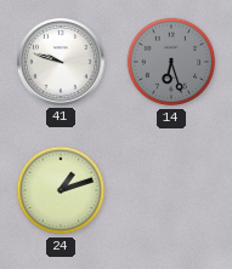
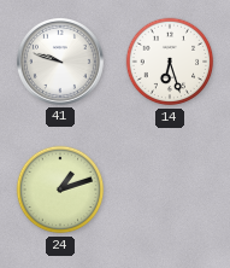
14 dial: grey -> white
